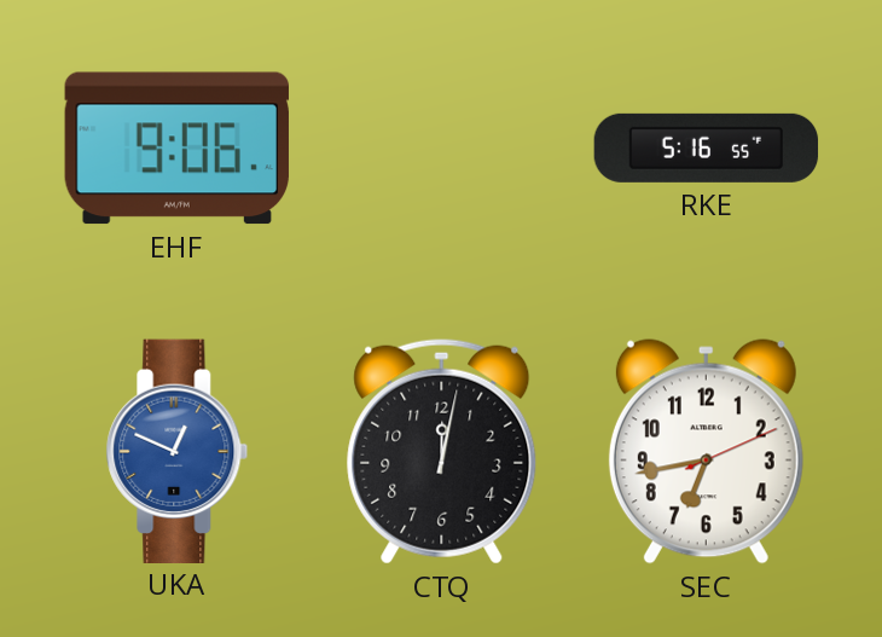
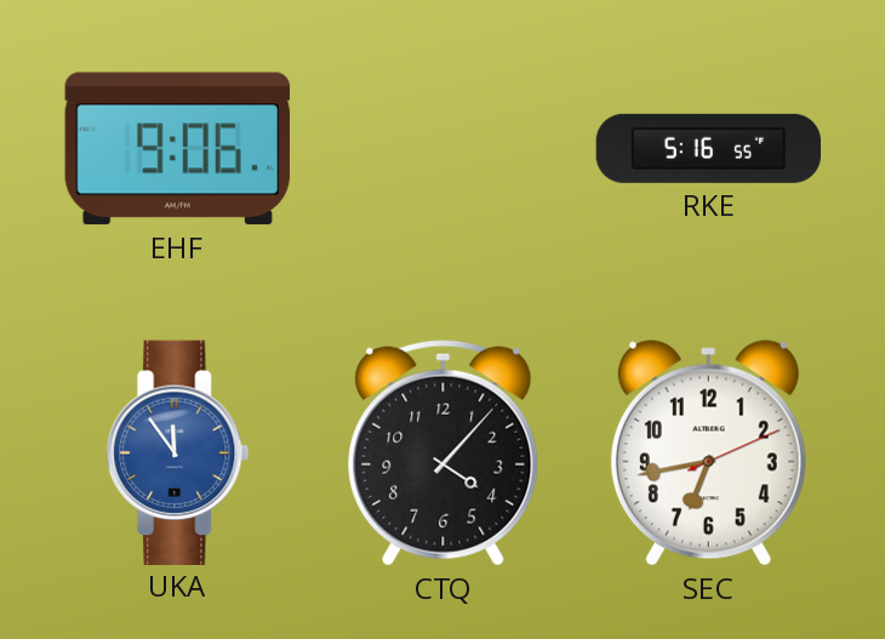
UKA: 12:49 -> 11:54
CTQ: 12:02 -> 4:07
